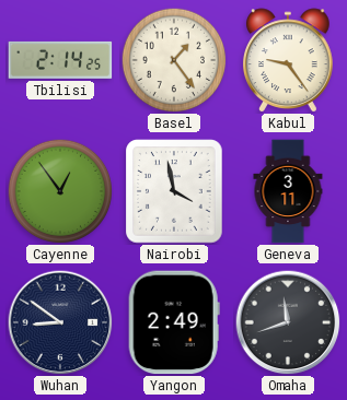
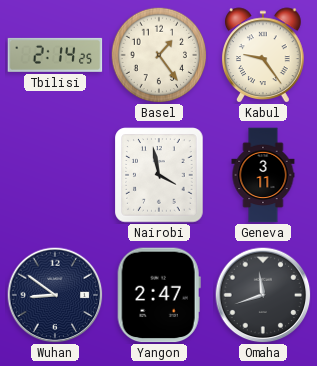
Cayenne: 12:54 -> none
Yangon: 2:49 -> 2:47
